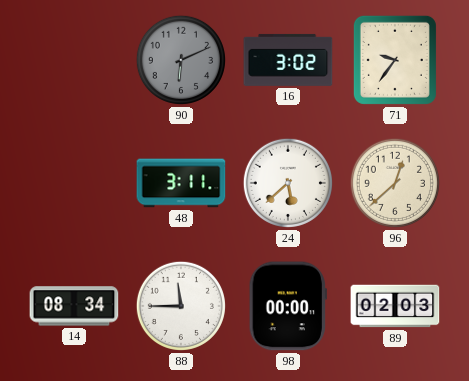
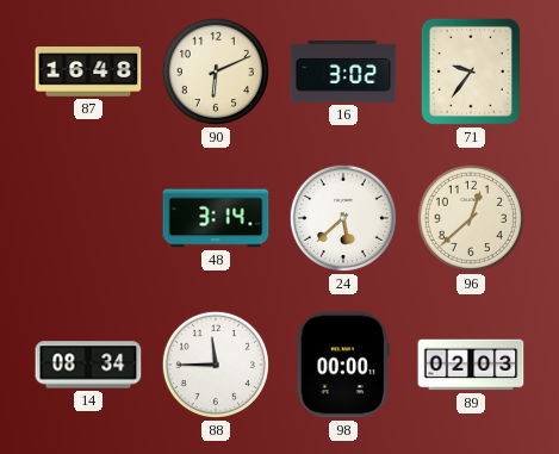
87: none -> 16:48
90 dial: grey -> cream
48: 3:11 -> 3:14
